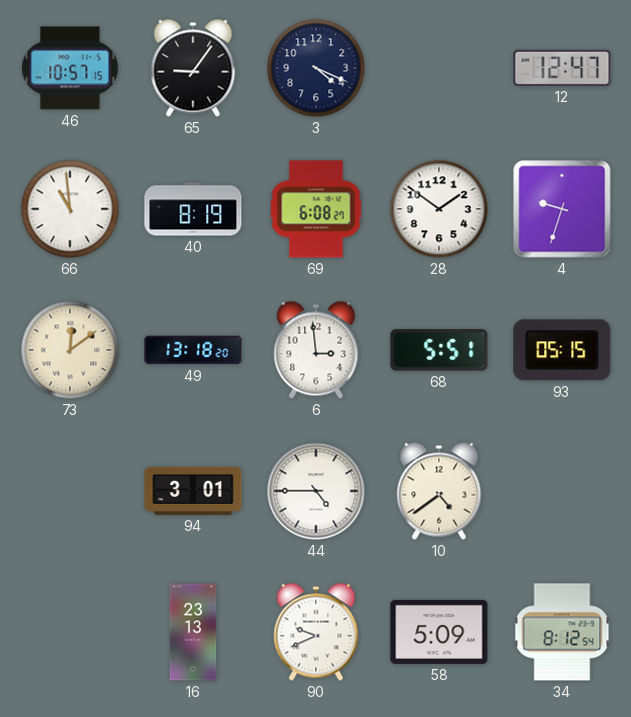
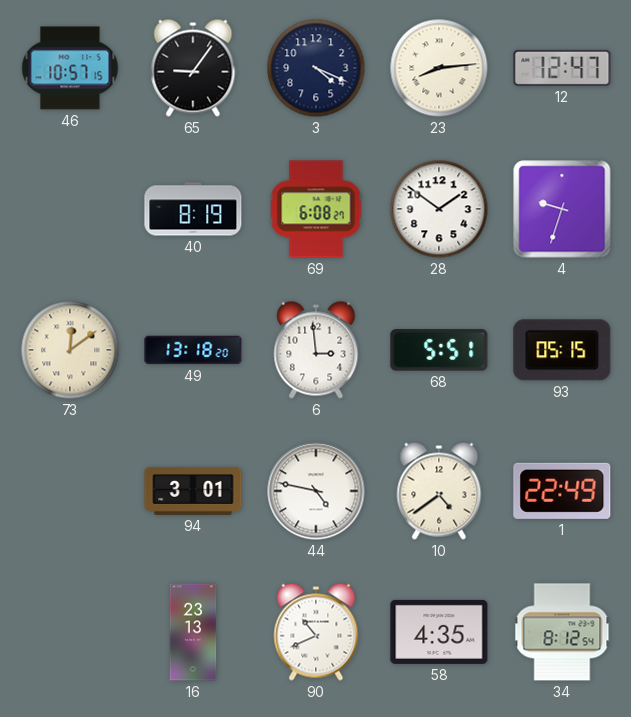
23: none -> 8:14
66: 10:59 -> none
44: 4:45 -> 4:47
1: none -> 22:49
90: 9:41 -> 10:41
58: 5:09 -> 4:35
